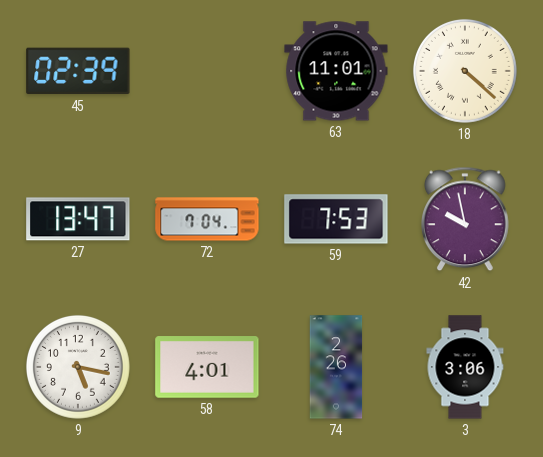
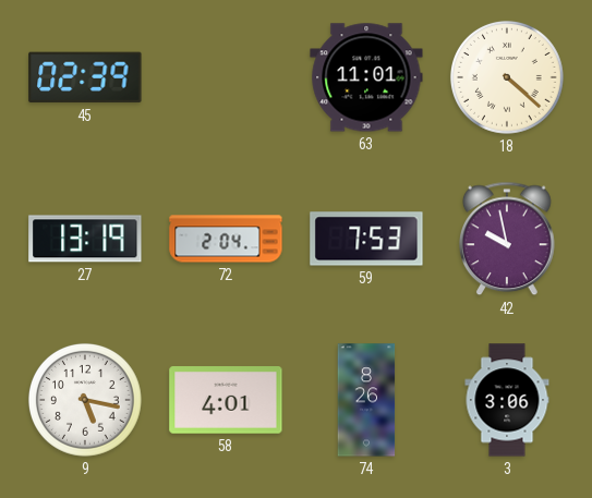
27: 13:47 -> 13:19
72: 7:04 -> 2:04
74: 2:26 -> 8:26
